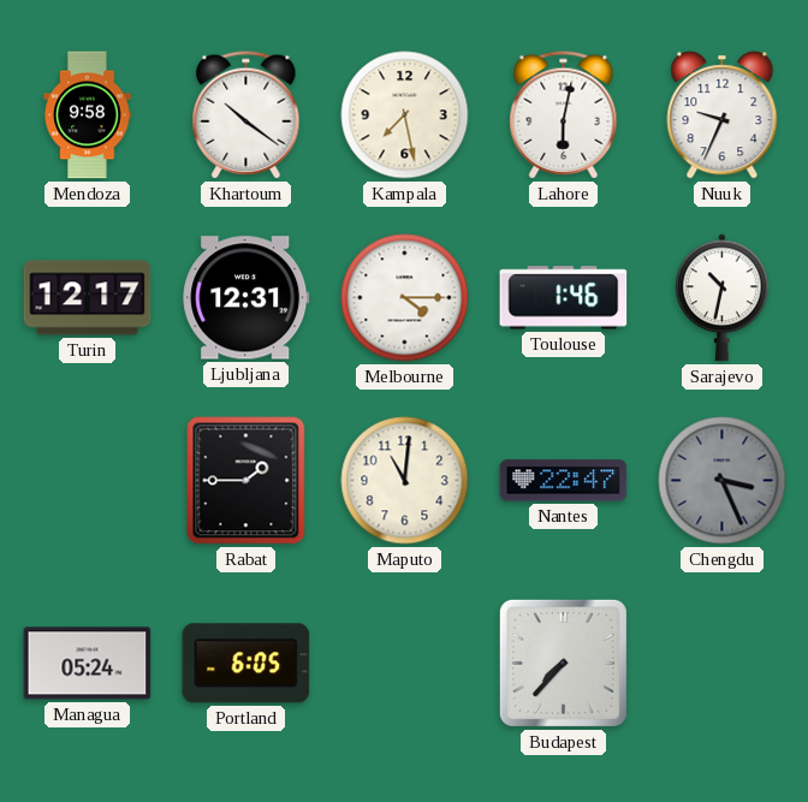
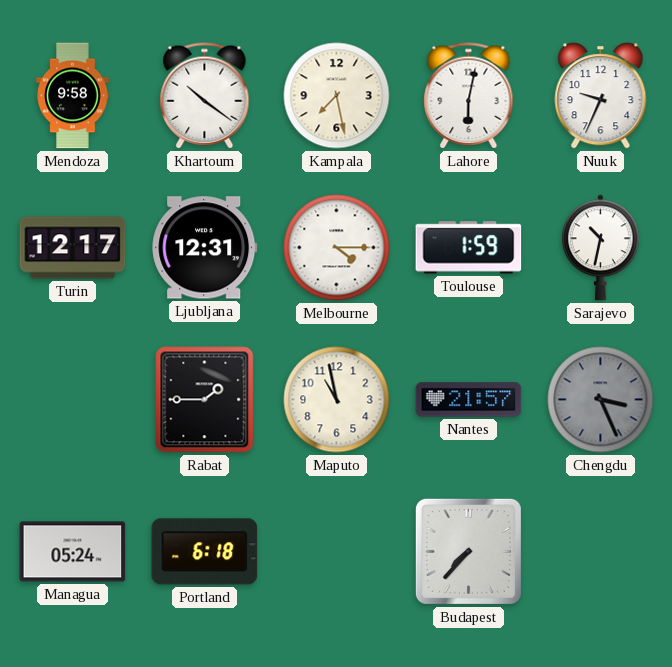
Toulouse: 1:46 -> 1:59
Maputo: 11:01 -> 10:58
Nantes: 22:47 -> 21:57
Portland: 6:05 -> 6:18
